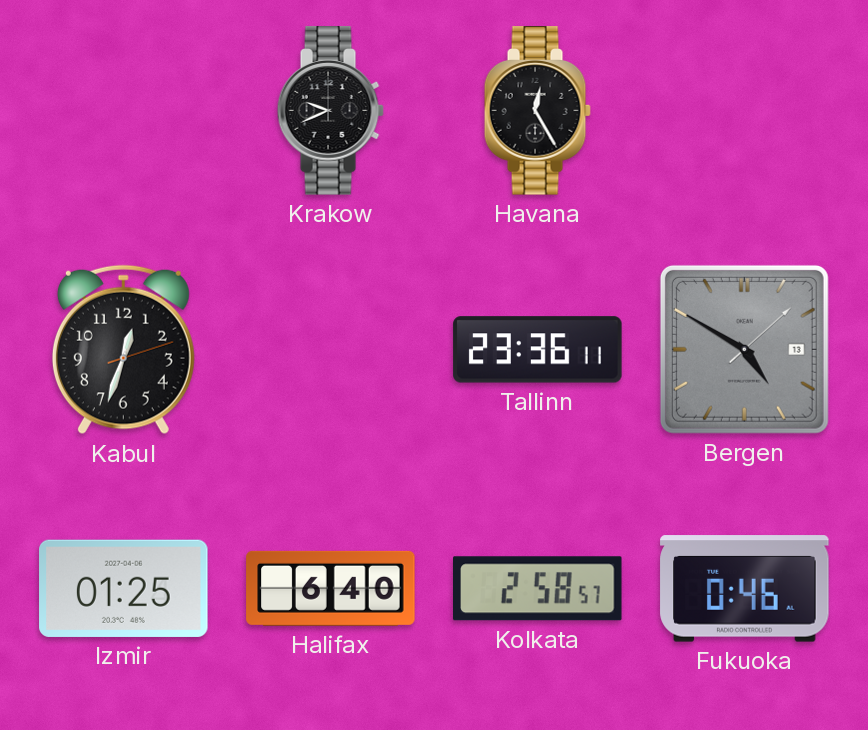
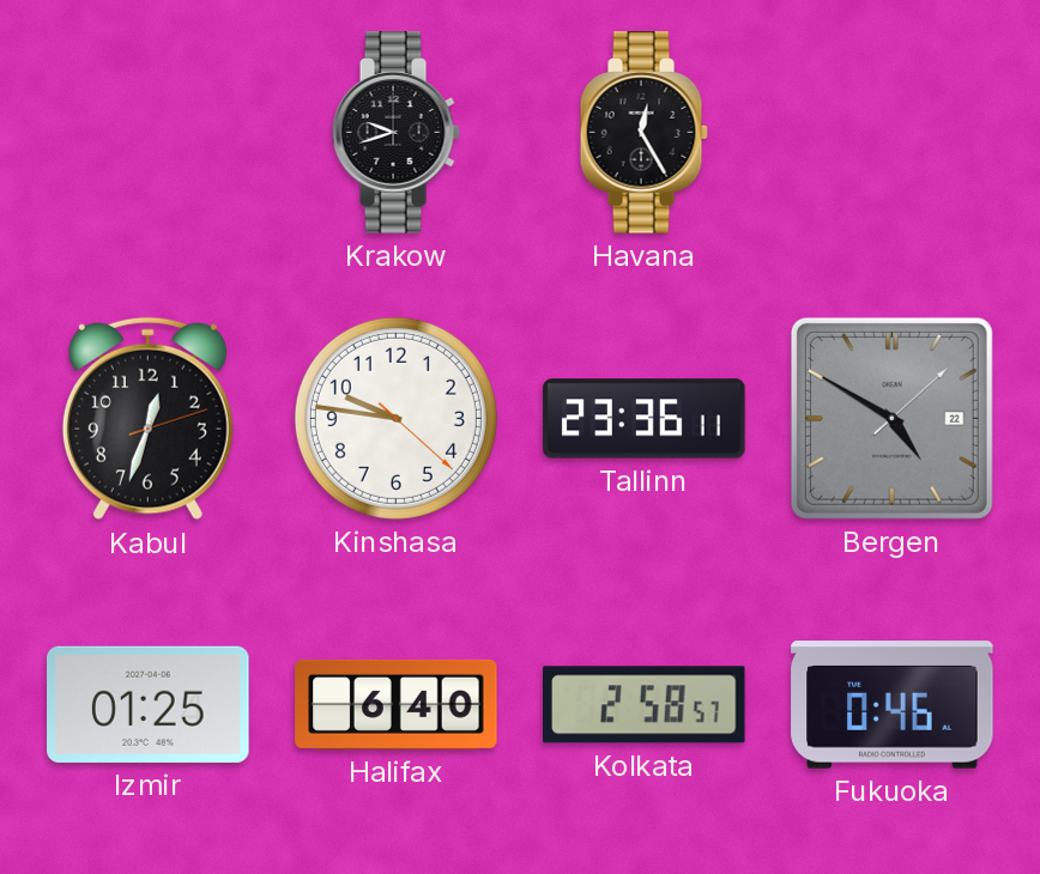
Krakow: 9:41 -> 9:42
Kinshasa: none -> 9:46
Bergen date: 13 -> 22
